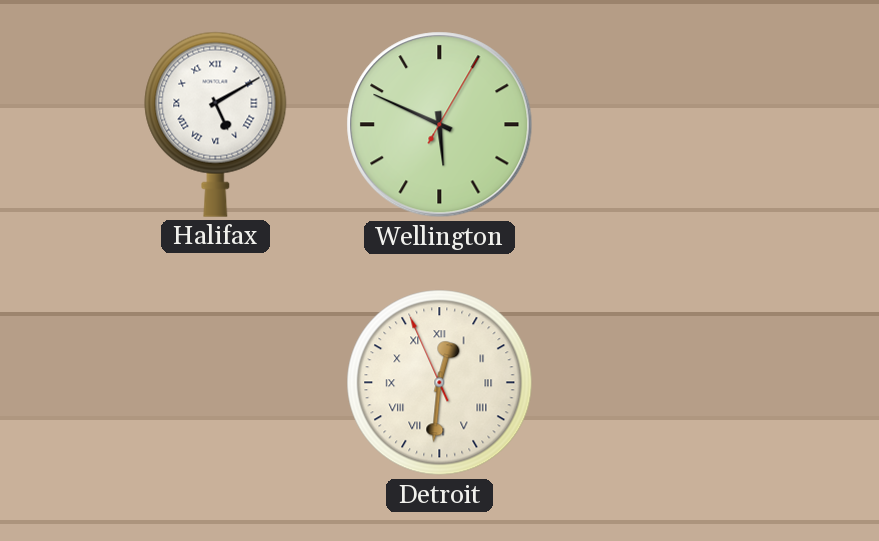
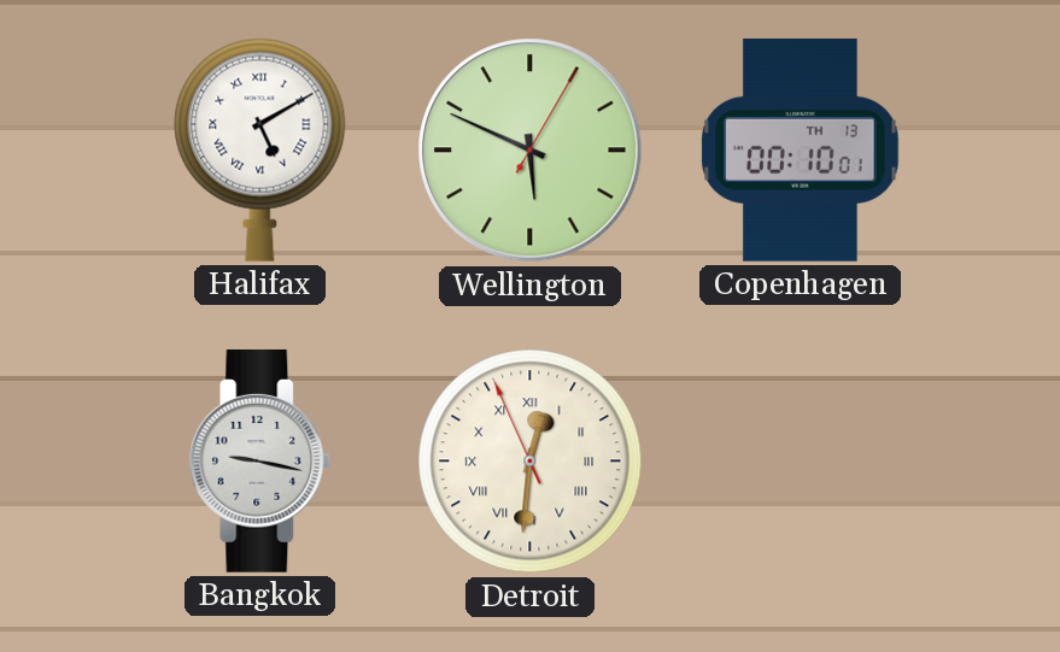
Copenhagen: none -> 00:10
Bangkok: none -> 9:17
